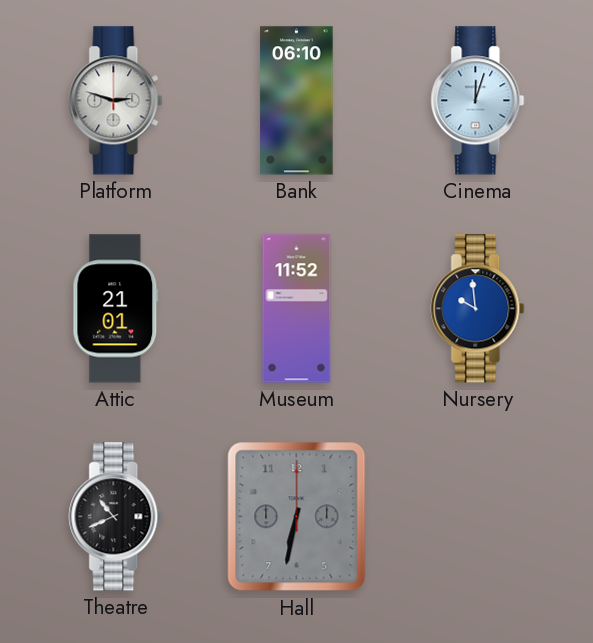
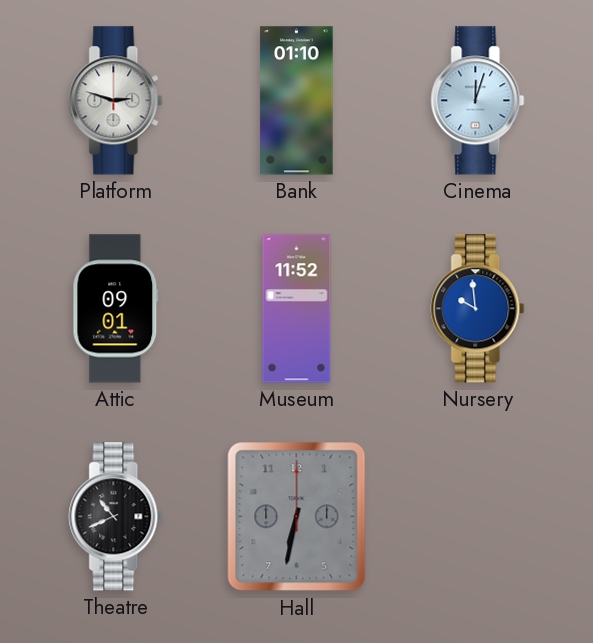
Bank: 06:10 -> 01:10
Attic: 21:01 -> 09:01
